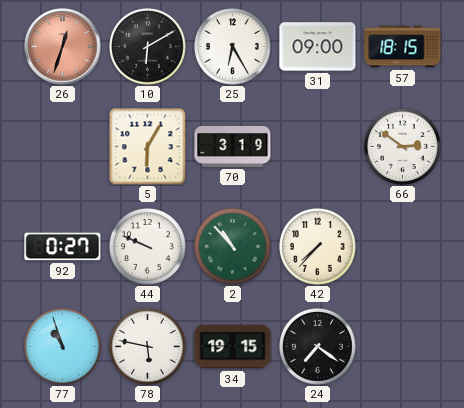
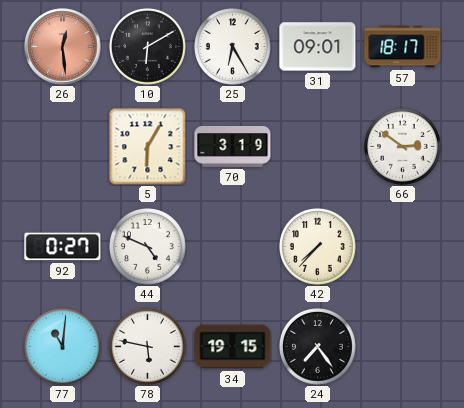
26: 12:33 -> 12:29
31: 09:00 -> 09:01
57: 18:15 -> 18:17
44: 9:49 -> 4:49
2: 10:53 -> none
77: 10:57 -> 11:01
24: 7:21 -> 7:24
